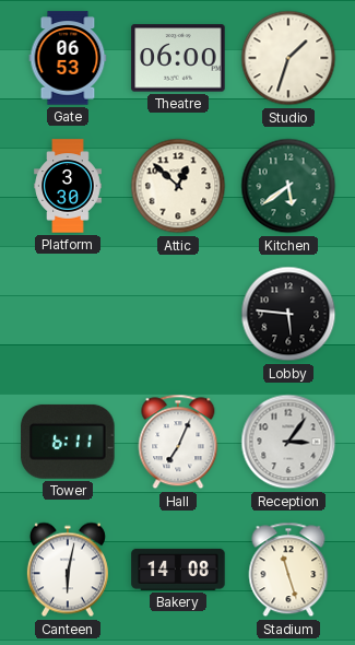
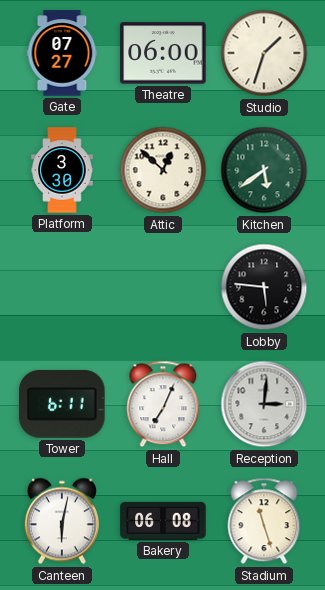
Gate: 06:53 -> 07:27
Reception: 3:06 -> 3:01
Bakery: 14:08 -> 06:08
